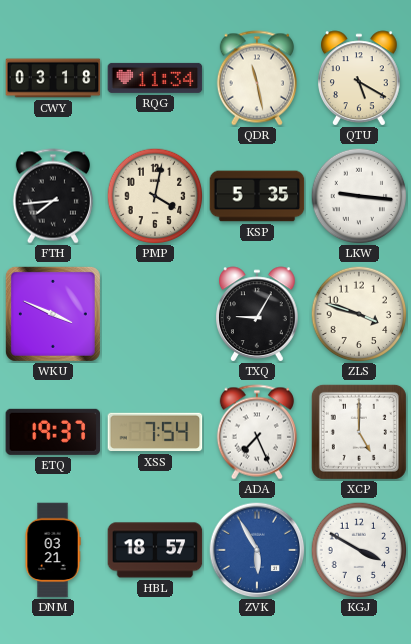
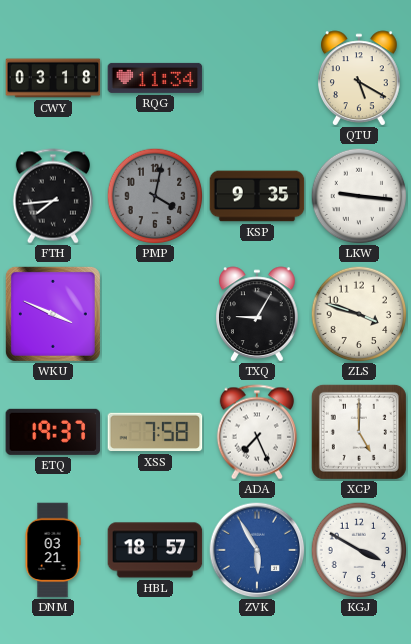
QDR: 11:28 -> none
PMP dial: cream -> grey
KSP: 5:35 -> 9:35
XSS: 7:54 -> 7:58
